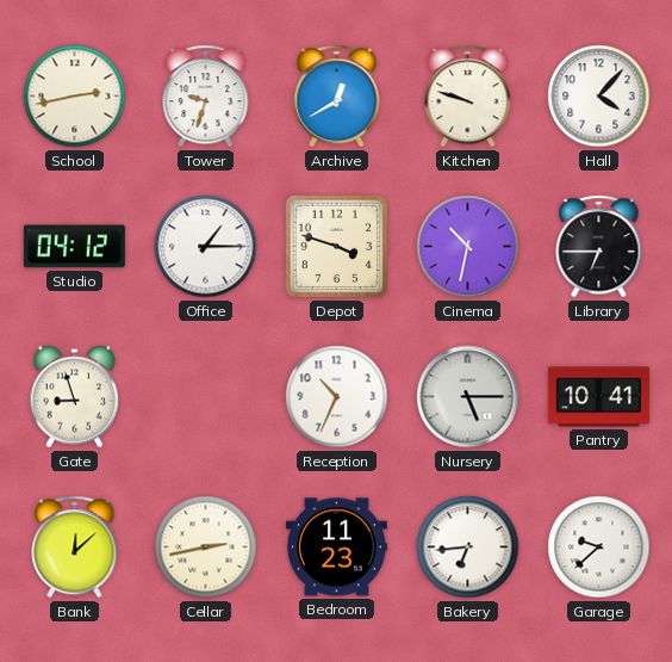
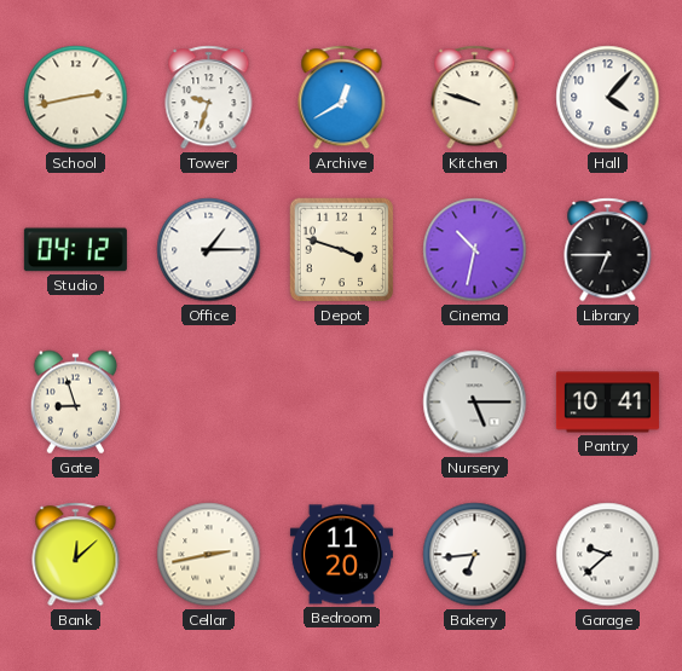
Reception: 10:34 -> none
Bedroom: 11:23 -> 11:20
